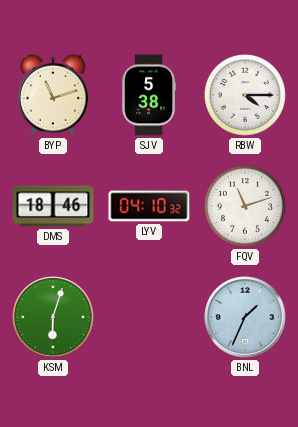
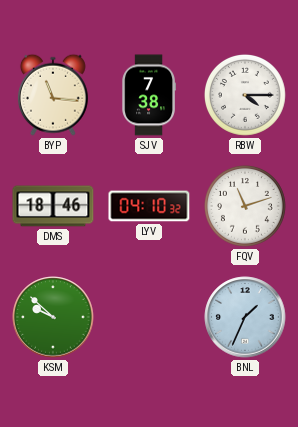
BYP: 11:12 -> 11:16
SJV: 5:38 -> 7:38
KSM: 6:03 -> 9:52
